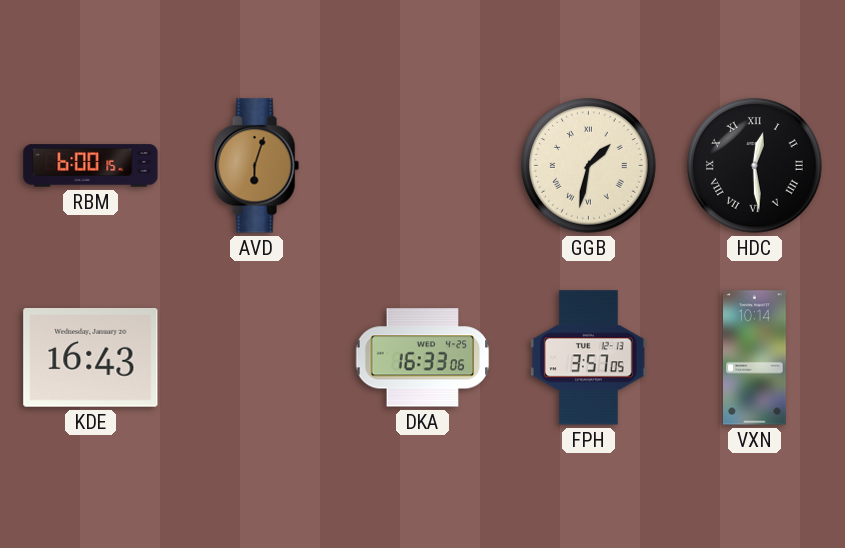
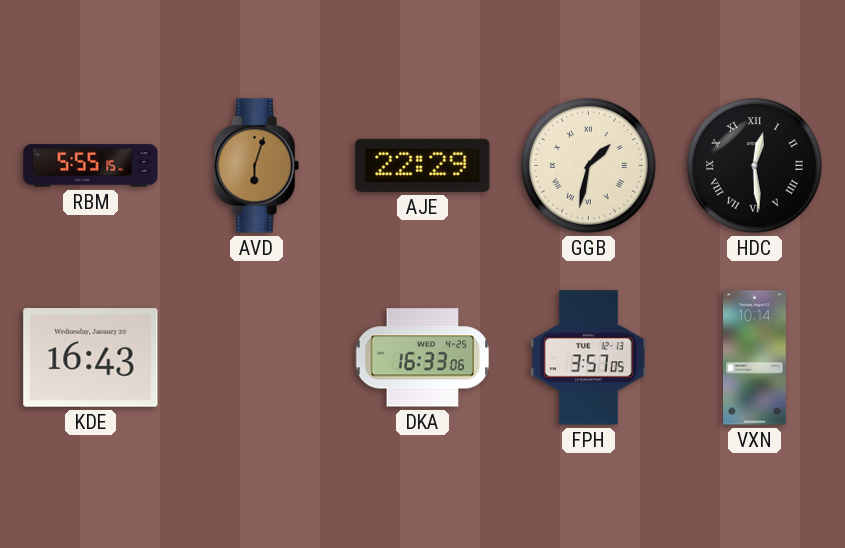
RBM: 6:00 -> 5:55
AJE: none -> 22:29
